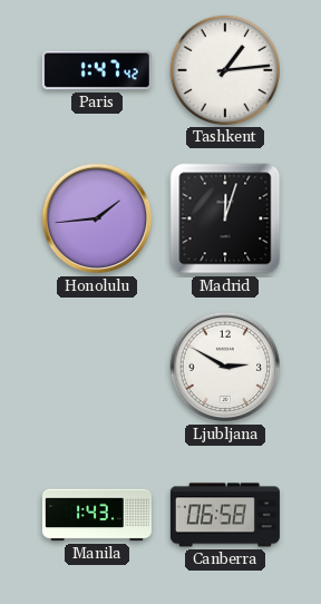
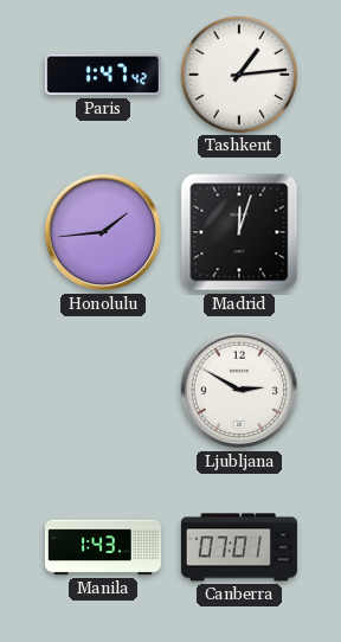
Canberra: 06:58 -> 07:01
